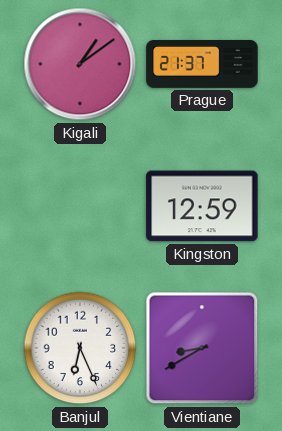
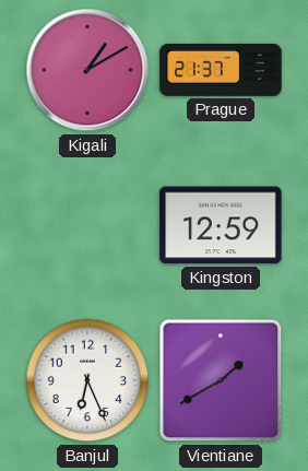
Kigali: 1:09 -> 1:10
Vientiane: 8:40 -> 1:40
